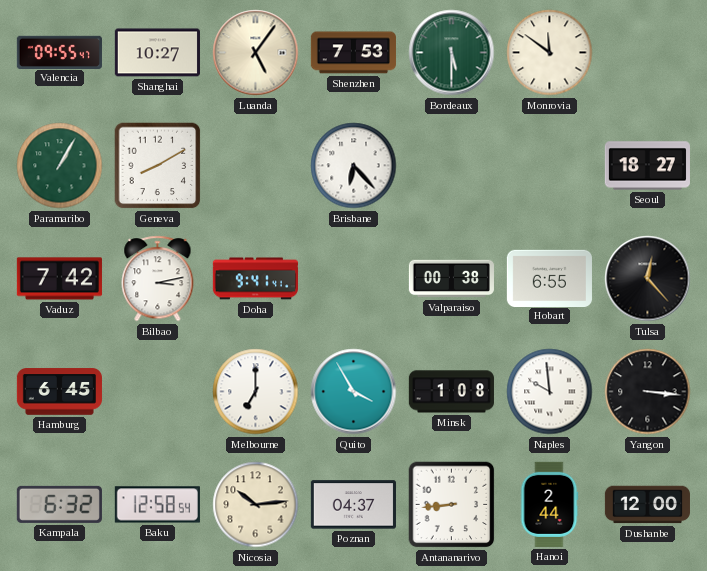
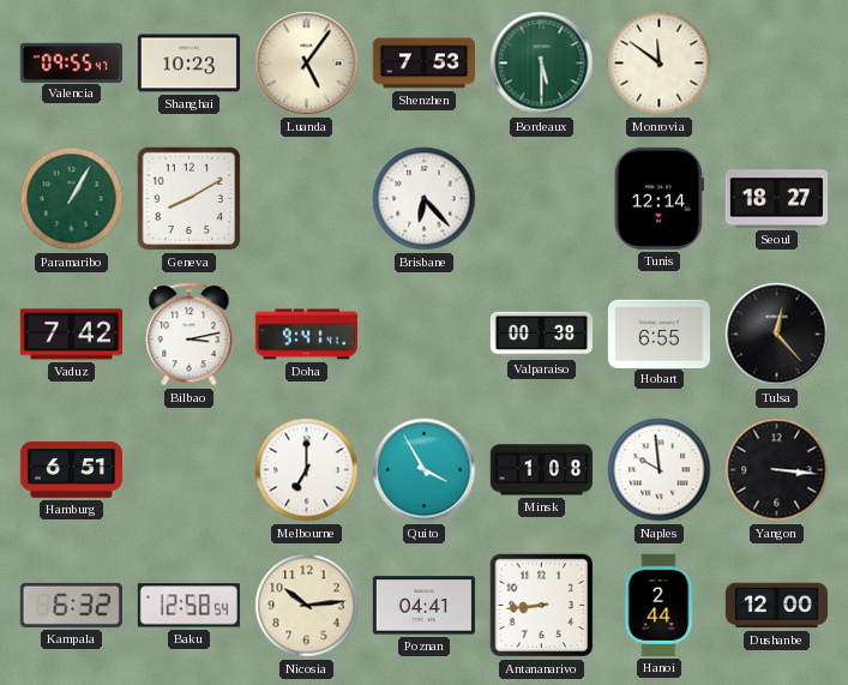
Shanghai: 10:27 -> 10:23
Tunis: none -> 12:14
Hamburg: 6:45 -> 6:51
Poznan: 04:37 -> 04:41
